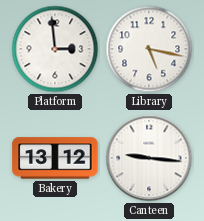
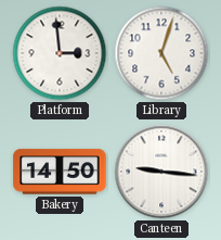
Library: 5:17 -> 5:03
Bakery: 13:12 -> 14:50
